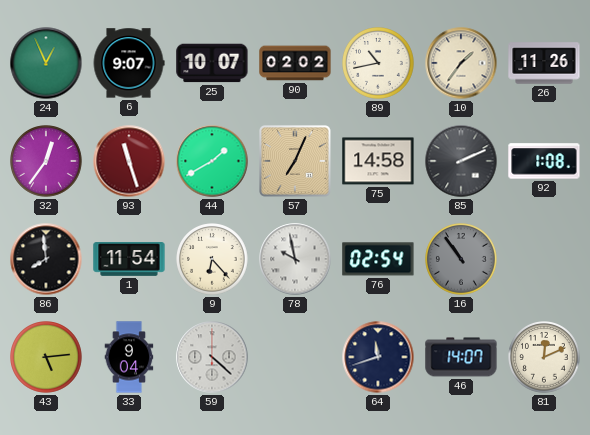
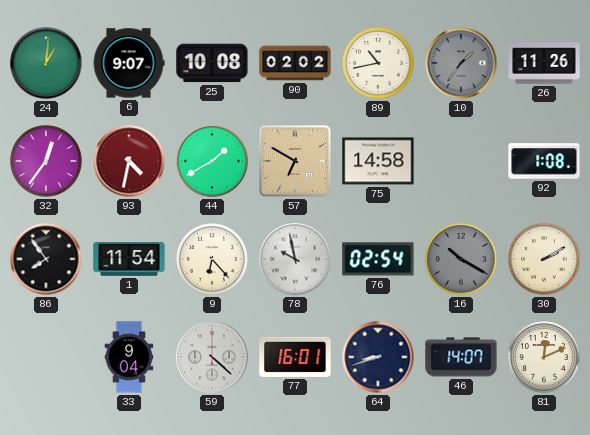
24: 12:56 -> 1:01
25: 10:07 -> 10:08
10 dial: cream -> grey
93: 11:27 -> 4:32
57: 7:04 -> 6:50
85: 2:11 -> none
86: 7:59 -> 7:54
16: 10:54 -> 10:20
30: none -> 2:10
43: 5:14 -> none
77: none -> 16:01
64: 11:42 -> 8:42
